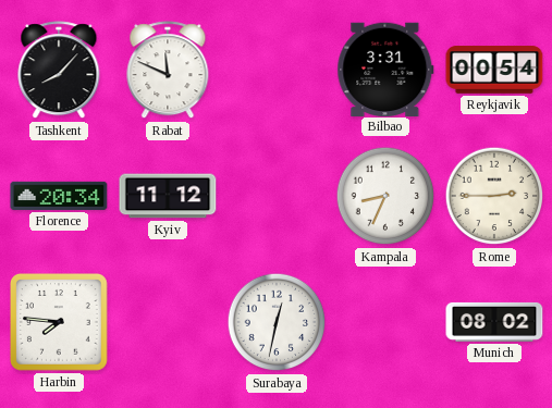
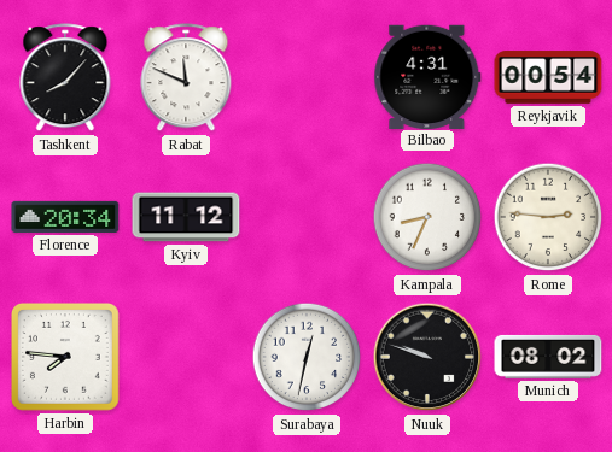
Bilbao: 3:31 -> 4:31
Rome: 2:45 -> 2:46
Nuuk: none -> 9:48
